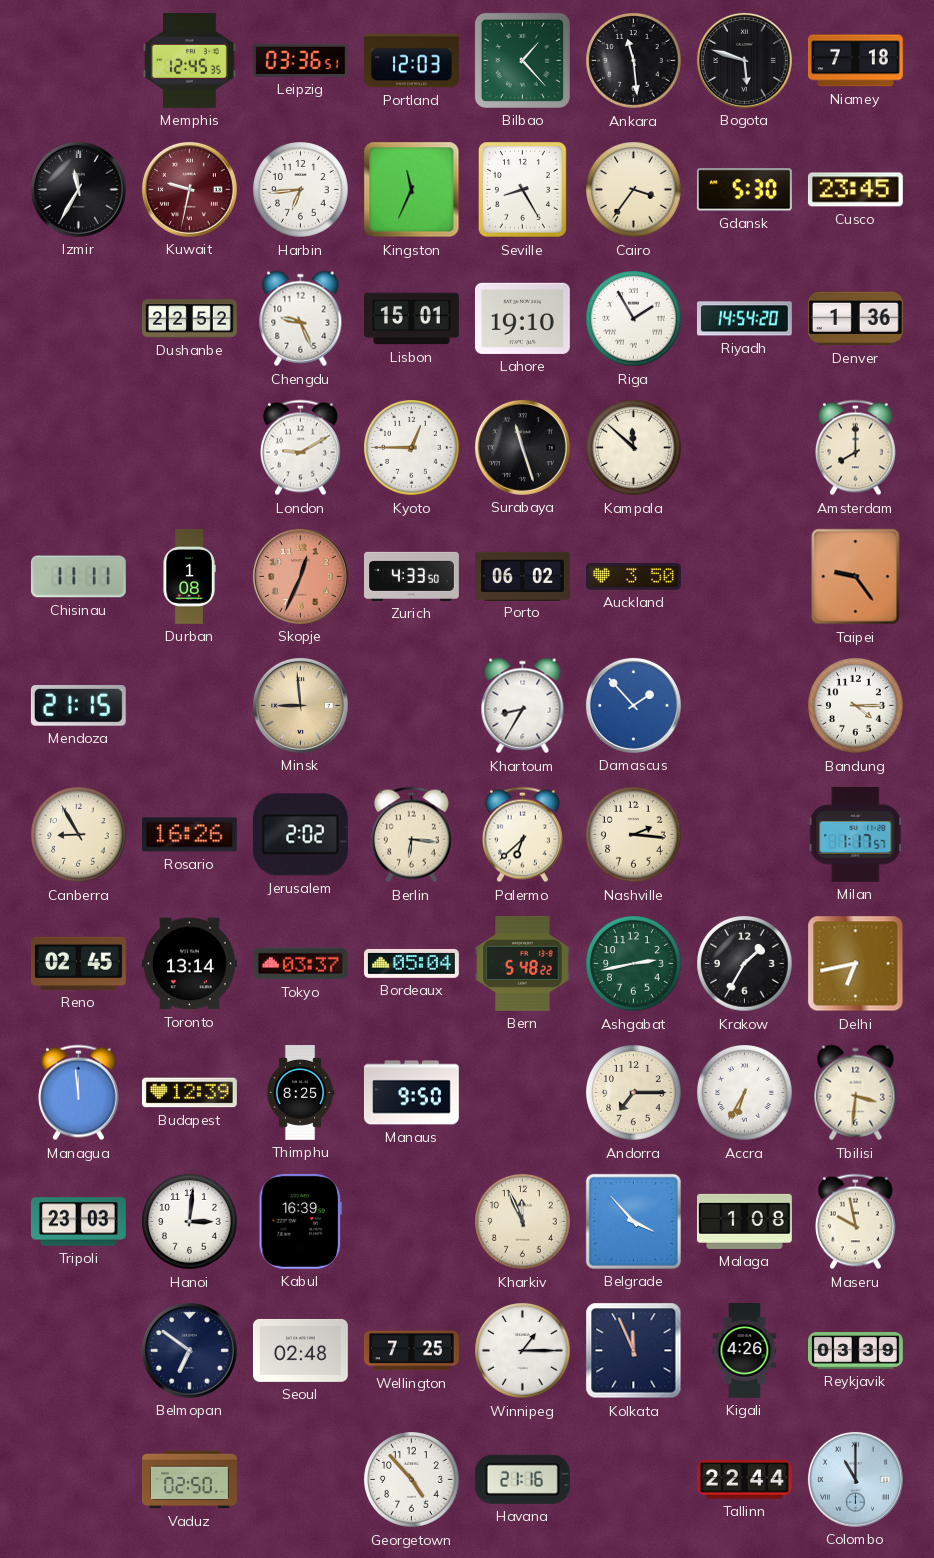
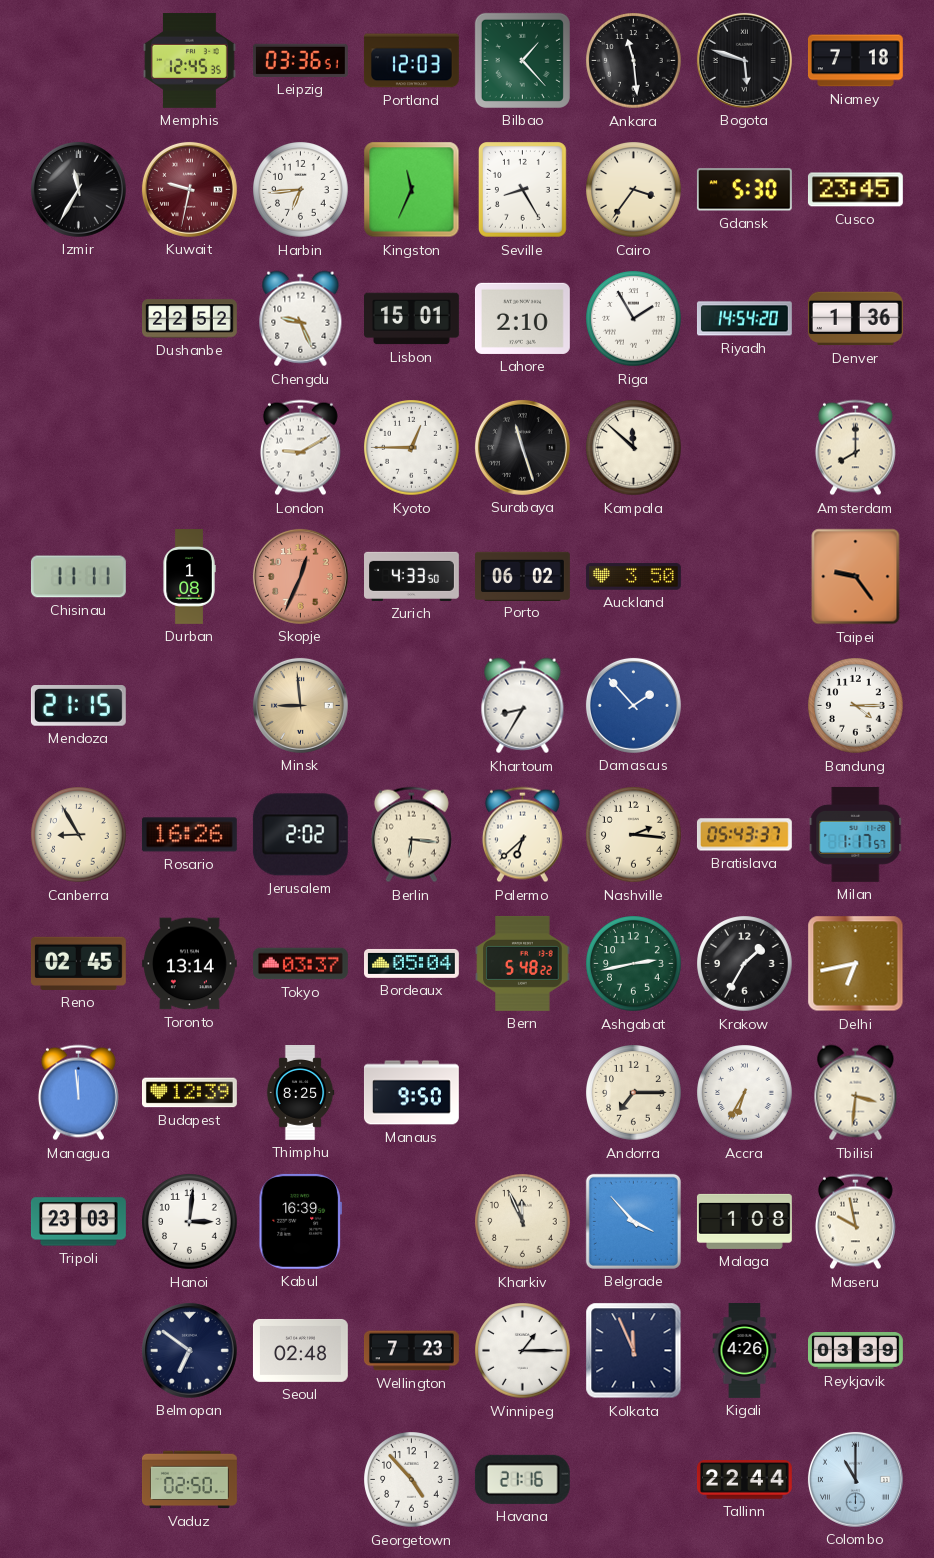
Lahore: 19:10 -> 2:10
Bratislava: none -> 05:43
Wellington: 7:25 -> 7:23
